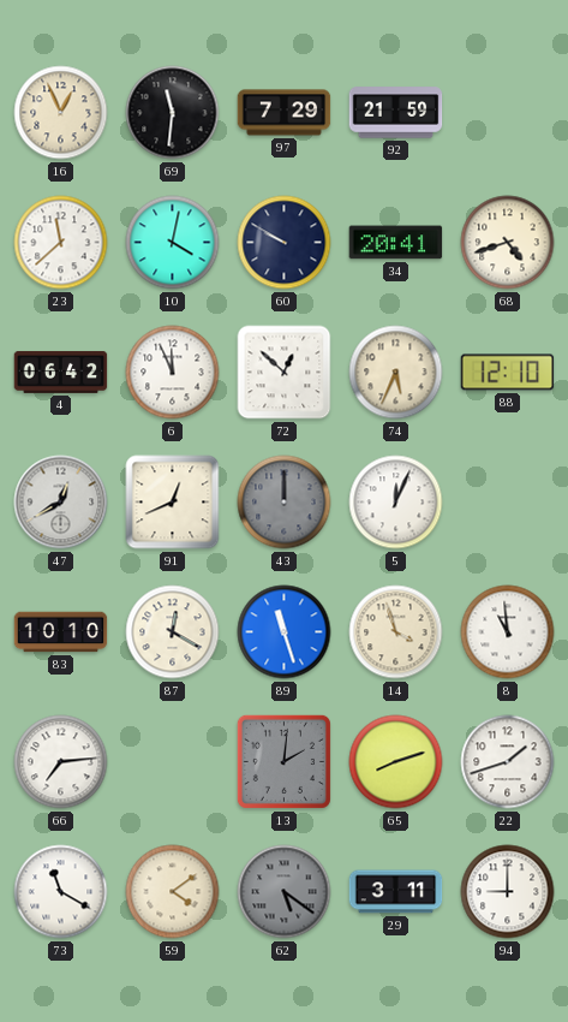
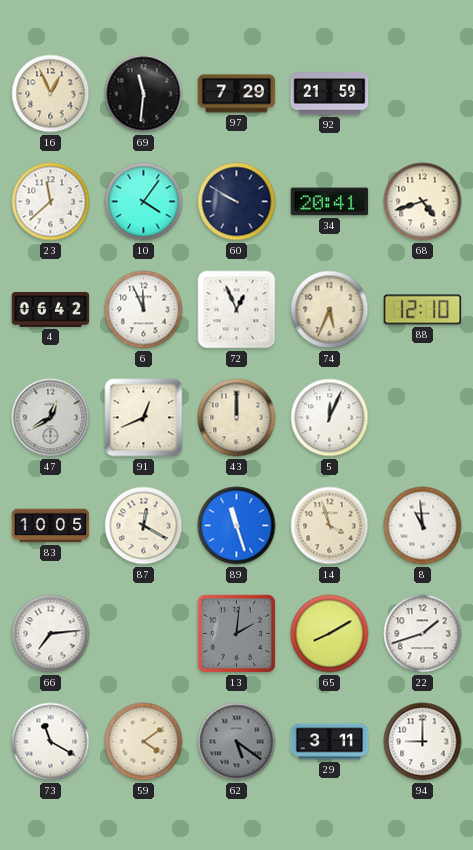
10: 4:02 -> 4:06
72: 12:52 -> 12:56
43 dial: grey -> cream
83: 10:10 -> 10:05
65: 8:12 -> 8:10
